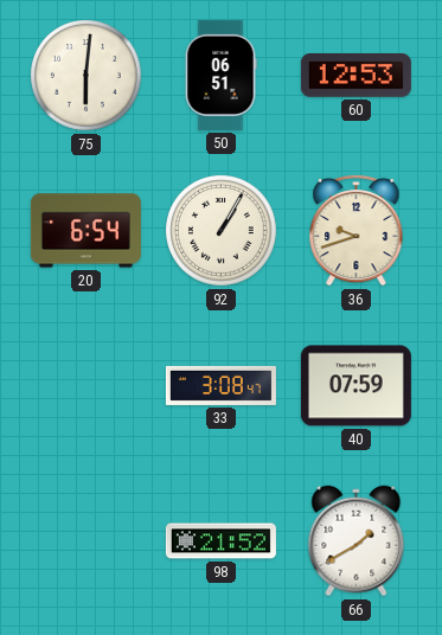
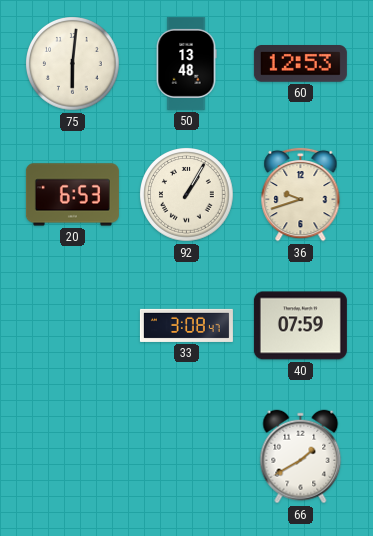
50: 06:51 -> 13:48
20: 6:54 -> 6:53
98: 21:52 -> none
